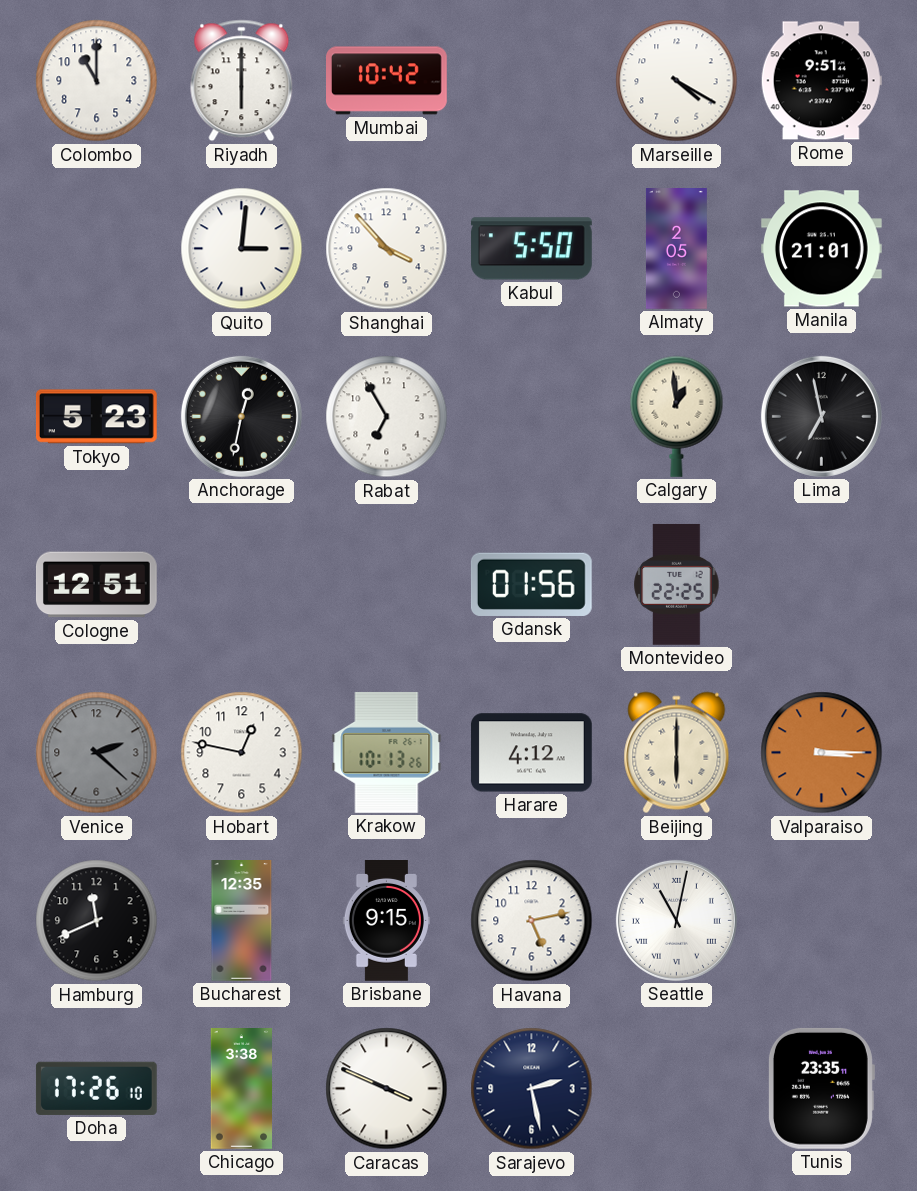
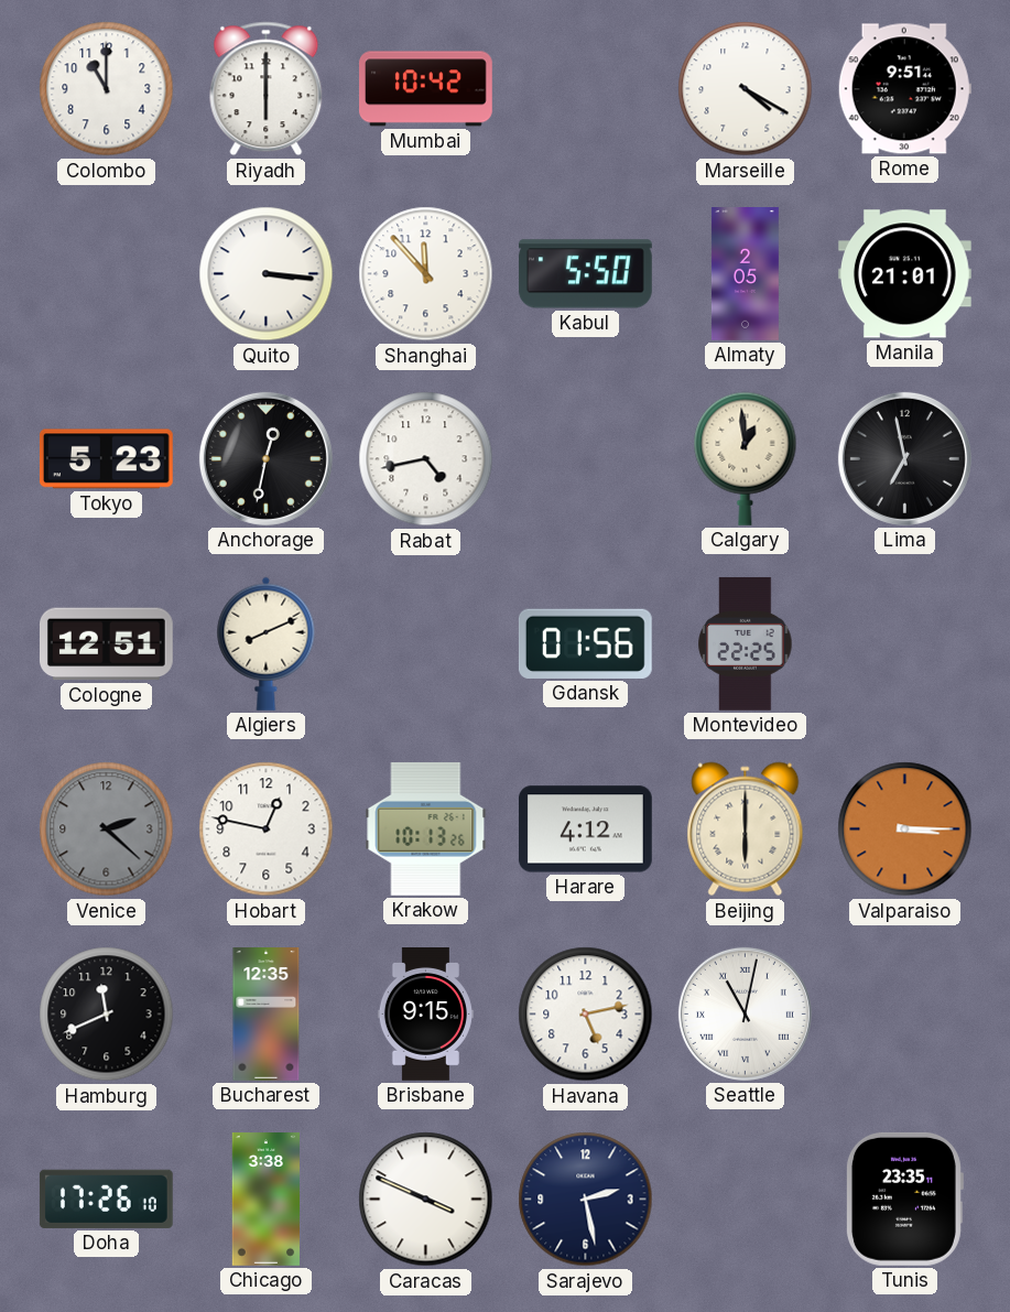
Quito: 3:01 -> 3:16
Shanghai: 3:53 -> 11:53
Rabat: 6:55 -> 4:43
Algiers: none -> 8:11
